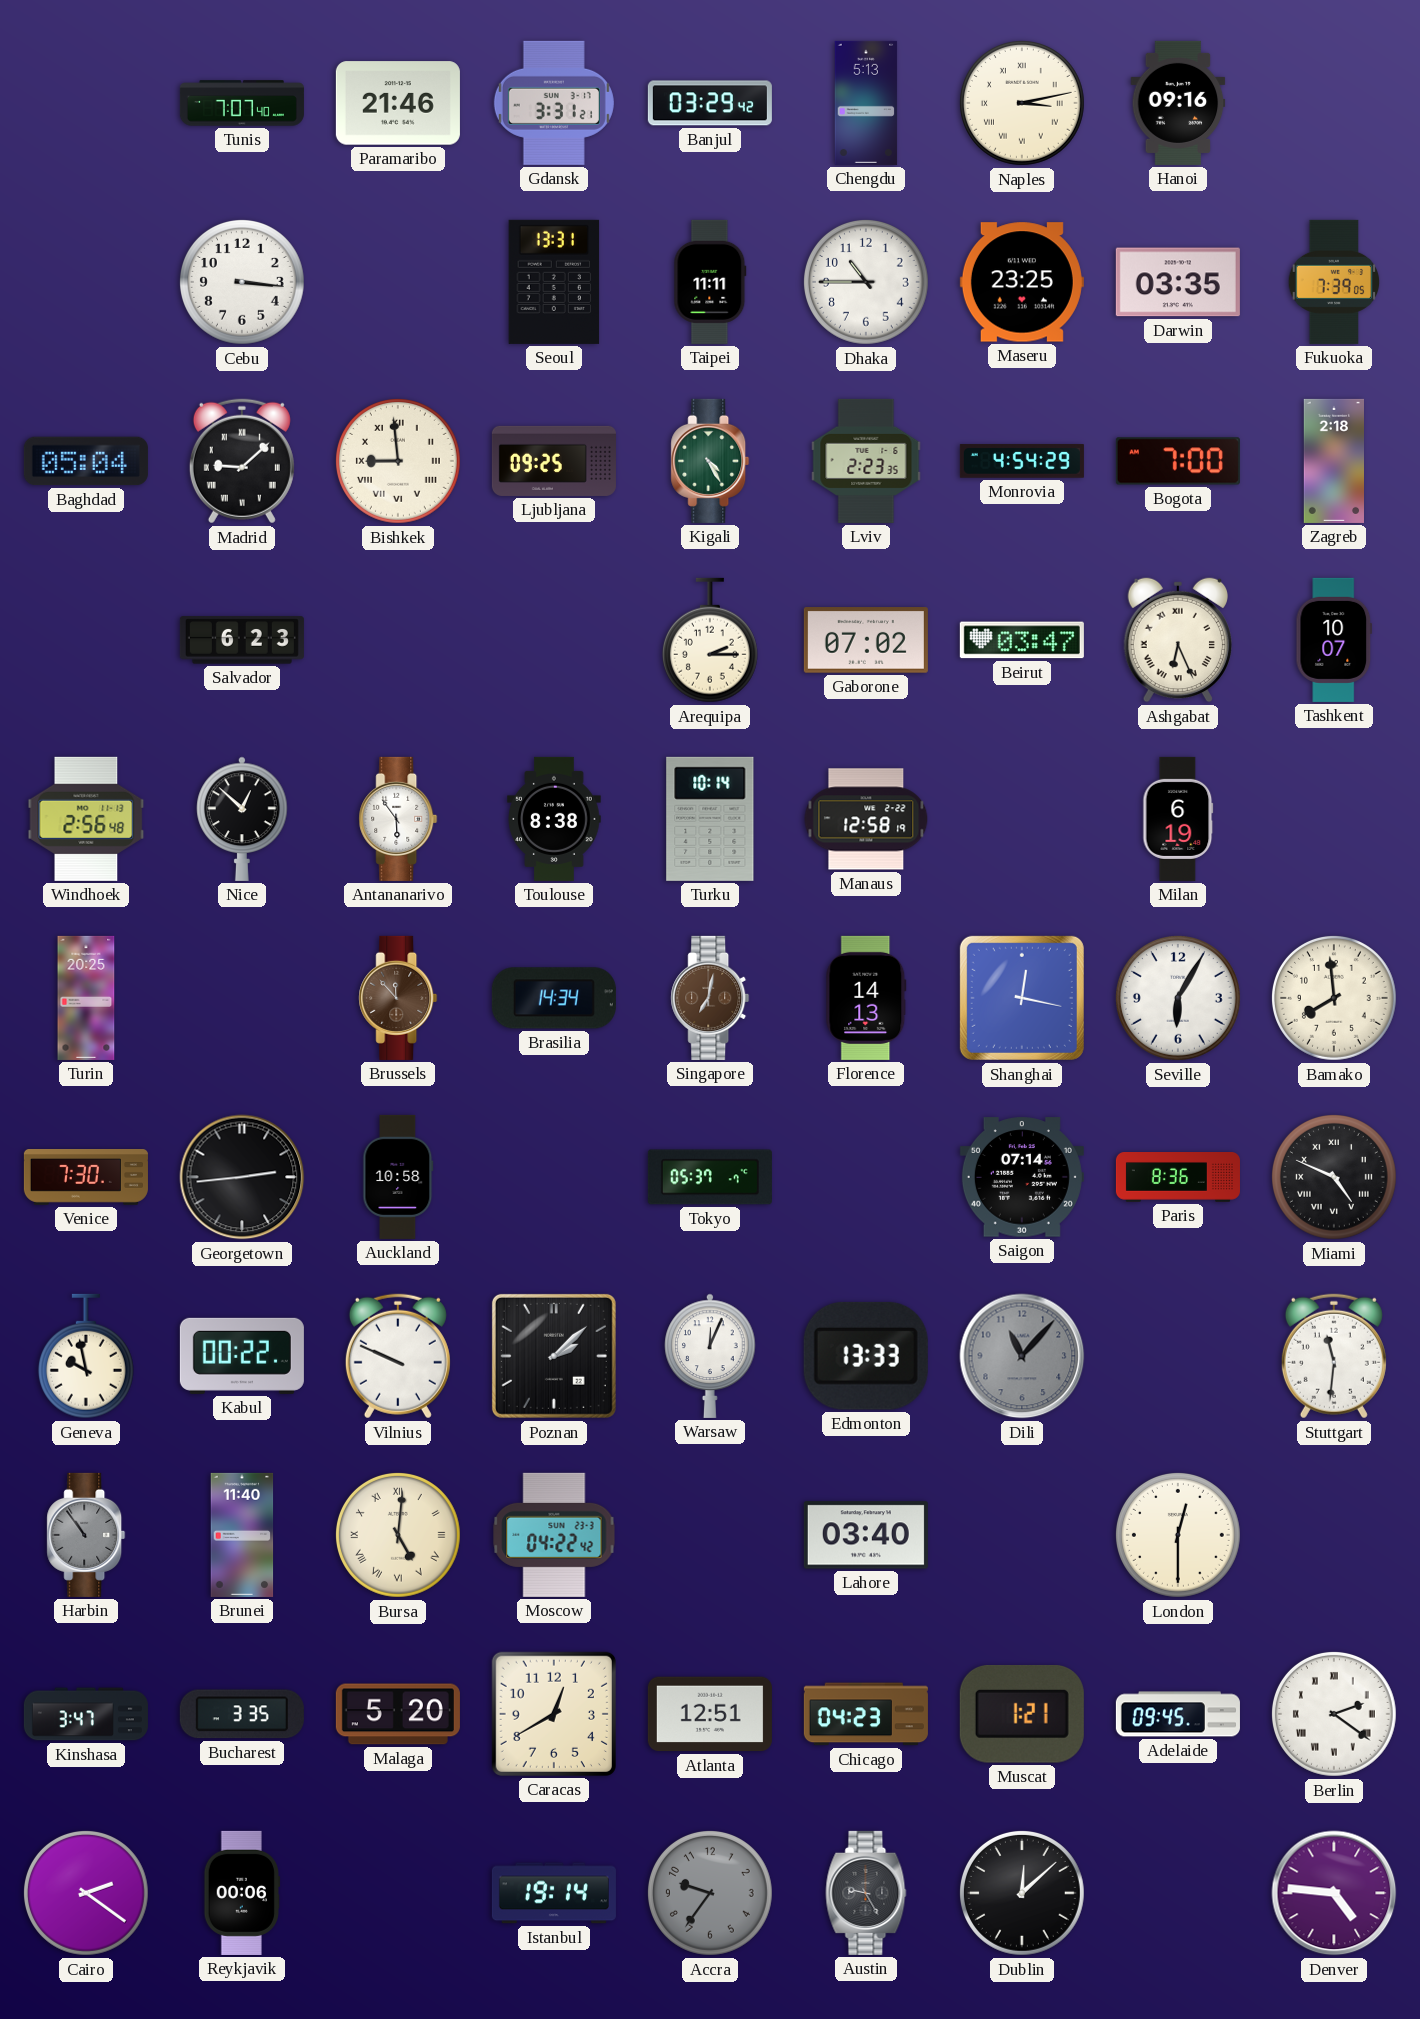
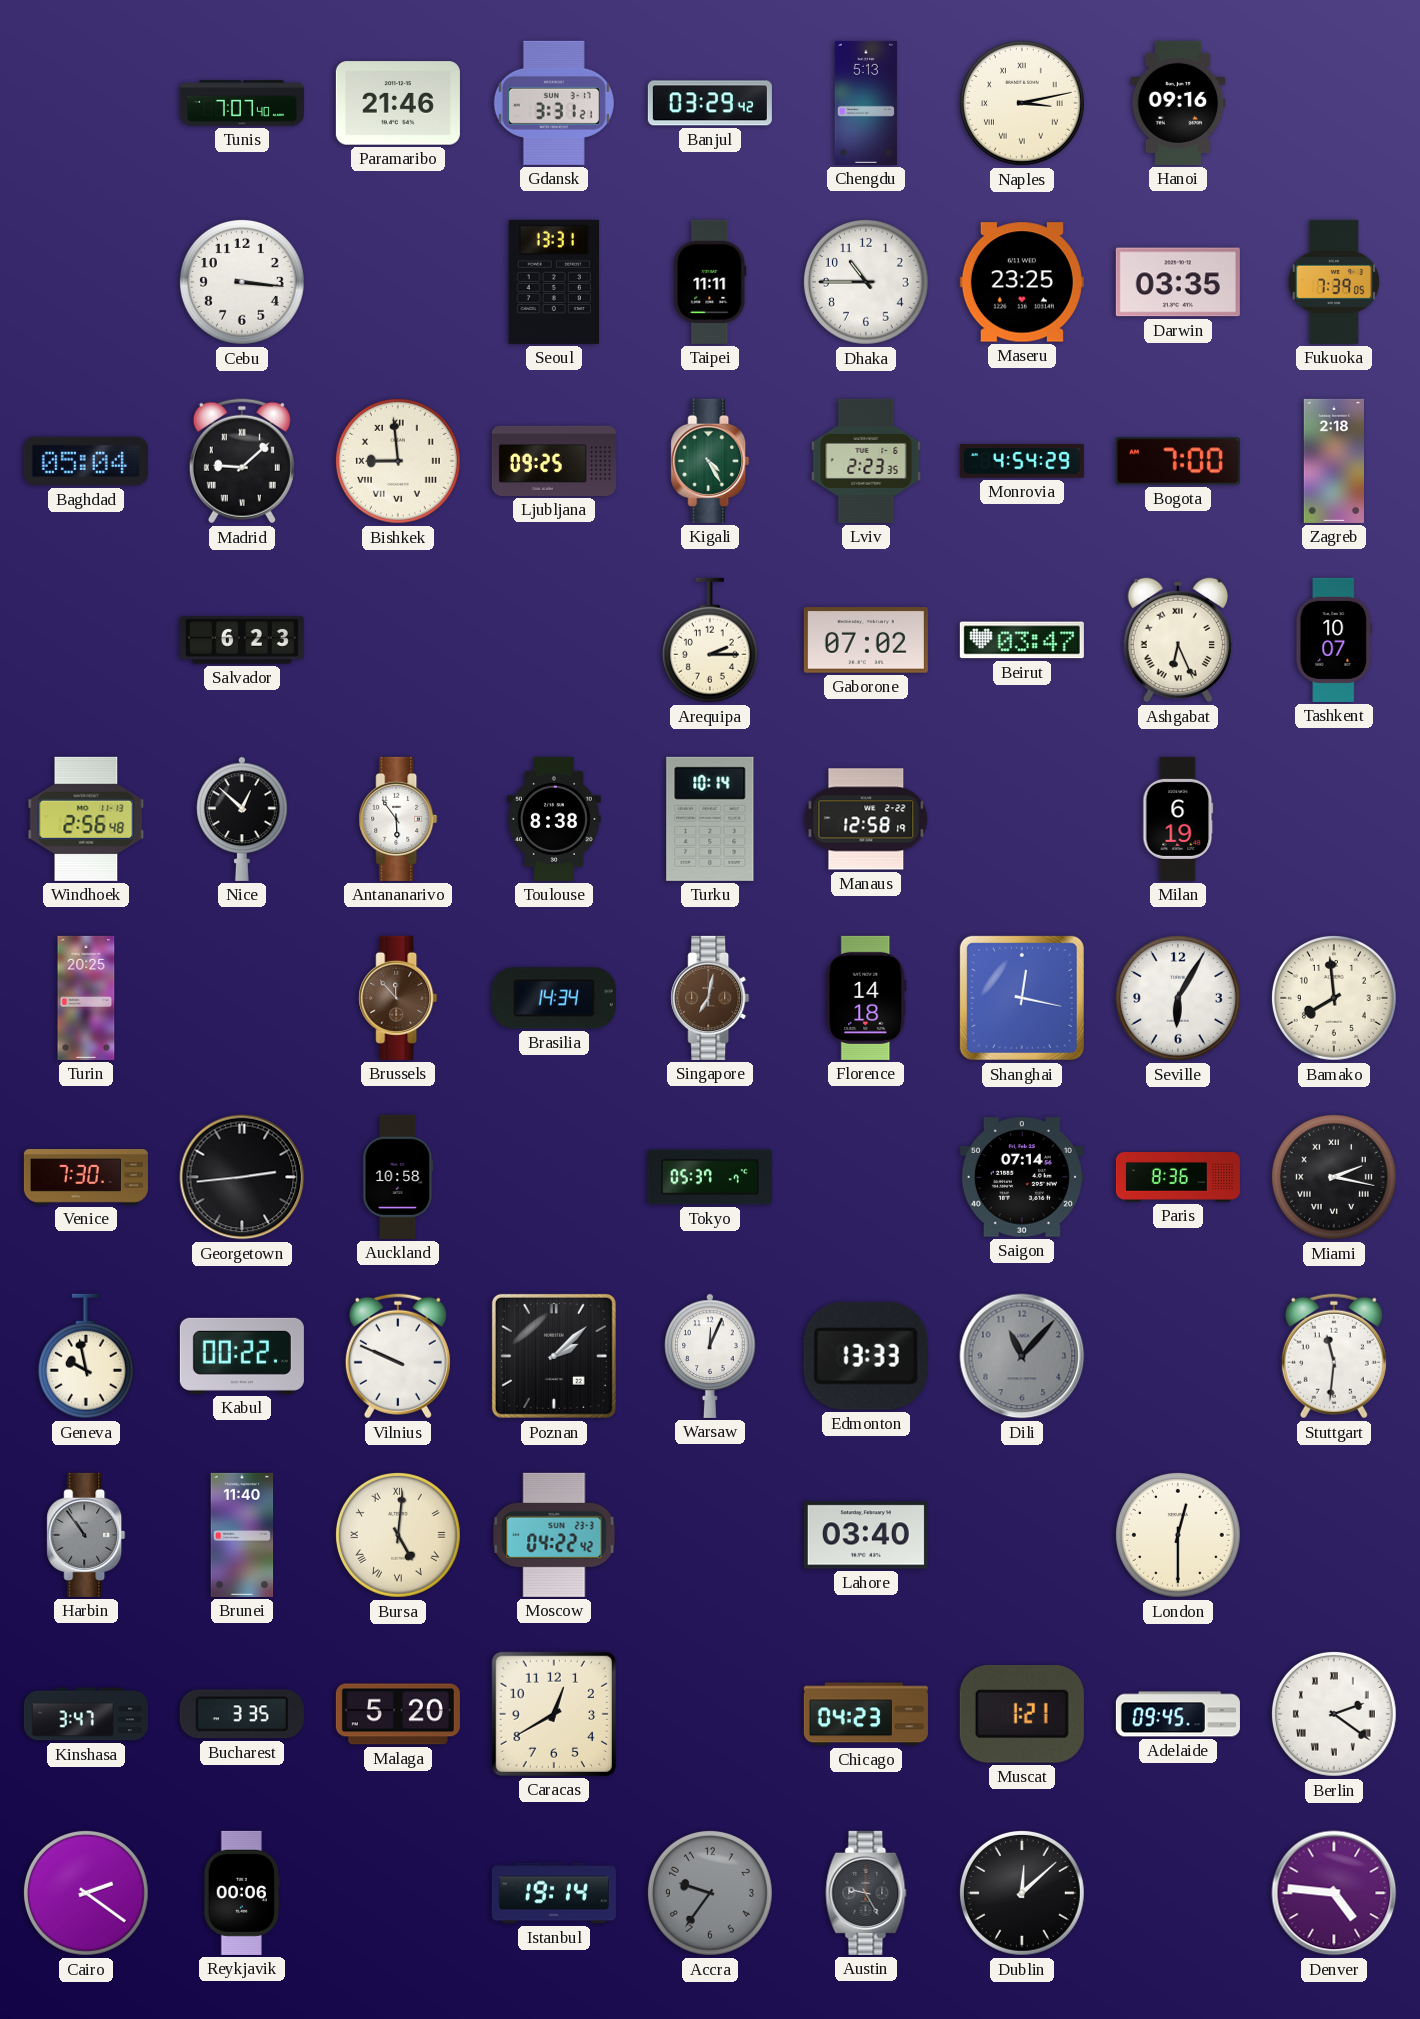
Florence: 14:13 -> 14:18
Miami: 4:49 -> 2:17
Atlanta: 12:51 -> none
